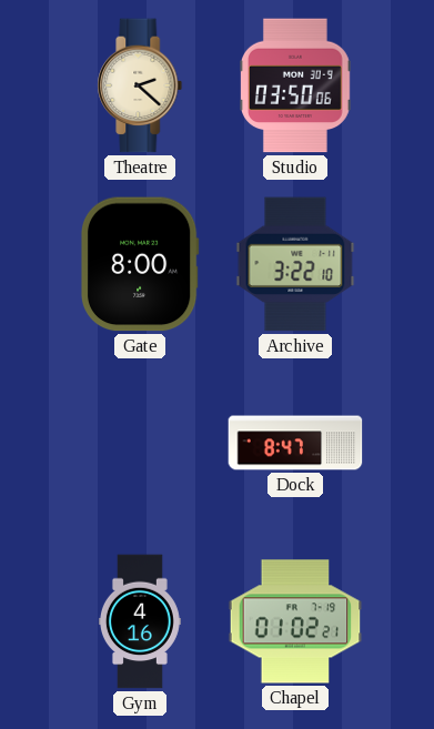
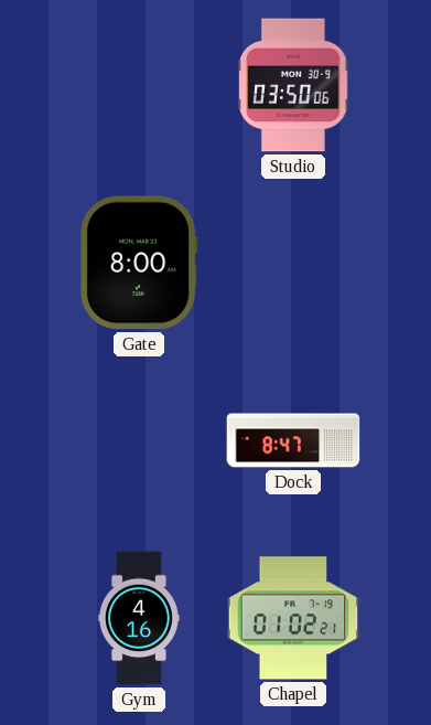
Theatre: 2:22 -> none
Archive: 3:22 -> none
